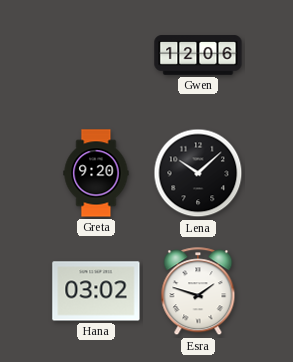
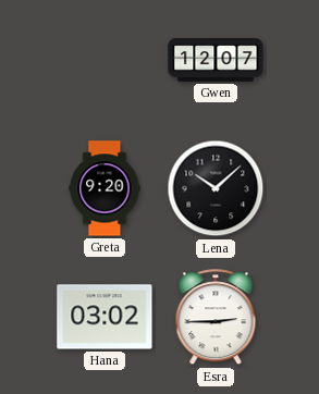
Gwen: 12:06 -> 12:07
Esra: 1:48 -> 2:45
